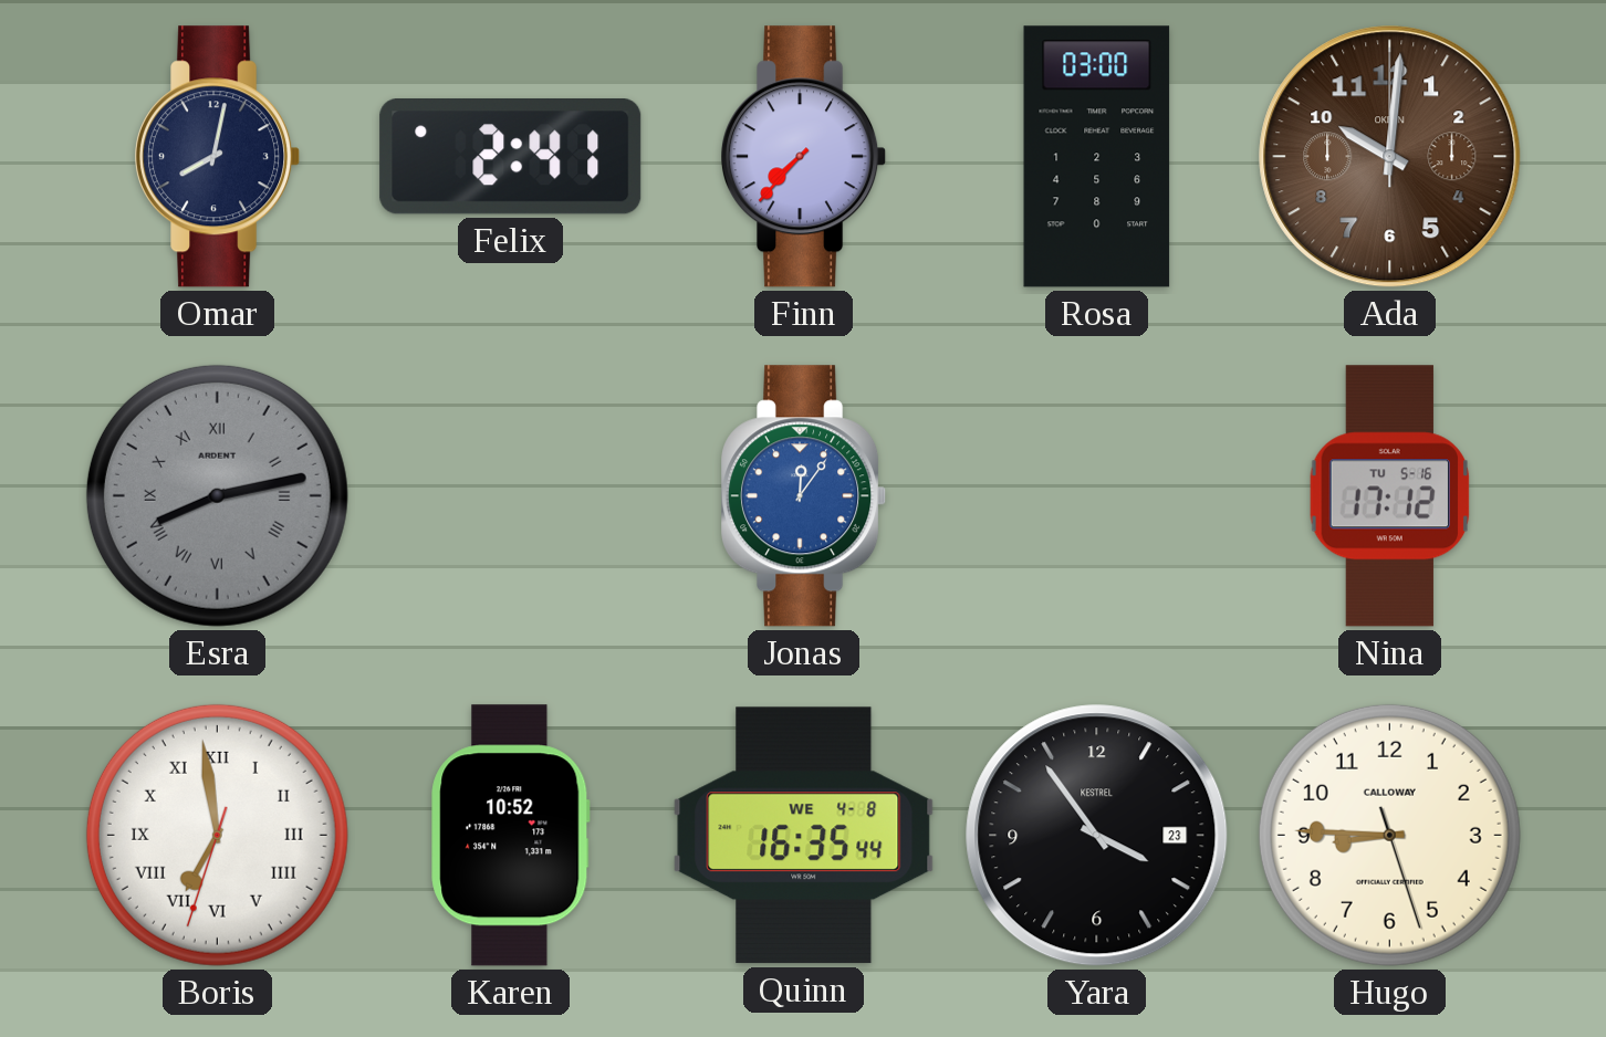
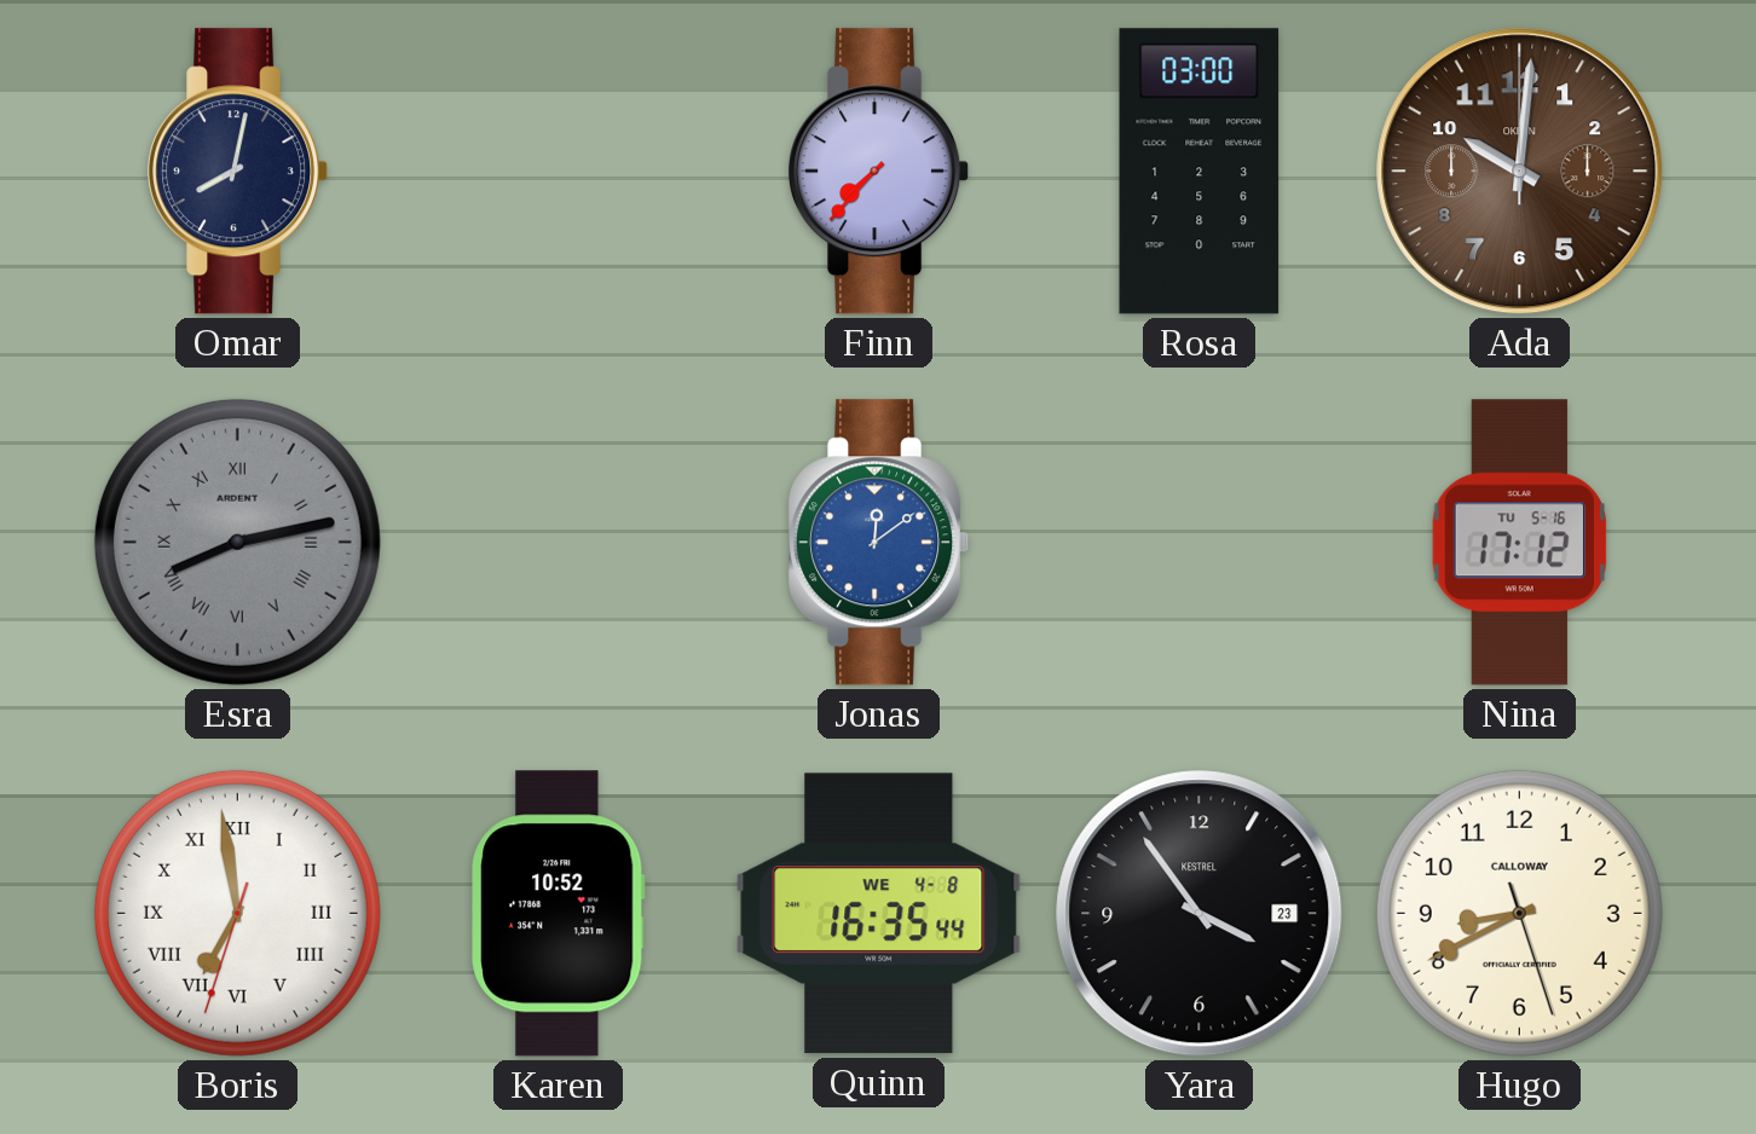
Felix: 2:41 -> none
Jonas: 12:06 -> 12:09
Hugo: 8:45 -> 8:40
